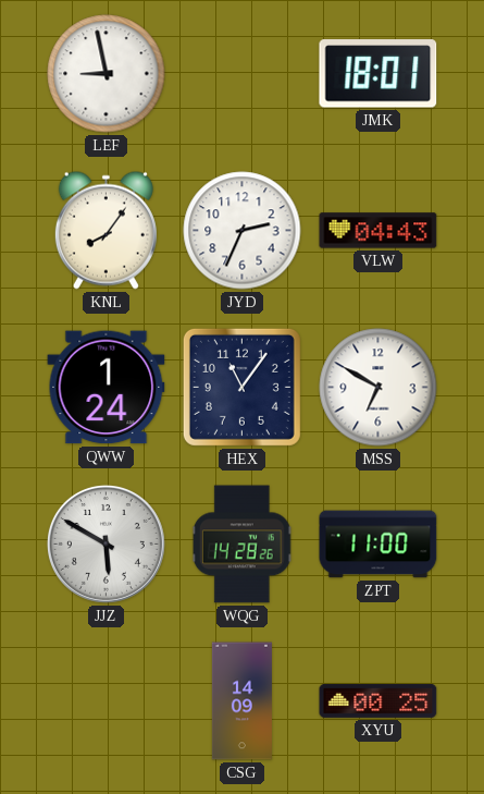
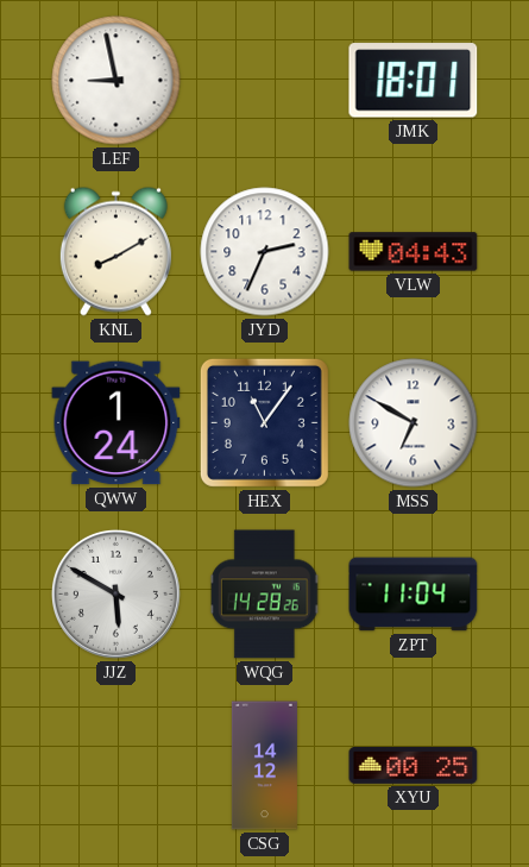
KNL: 8:06 -> 8:10
ZPT: 11:00 -> 11:04
CSG: 14:09 -> 14:12
